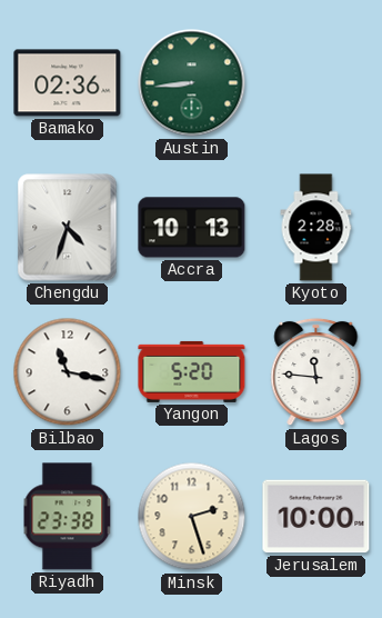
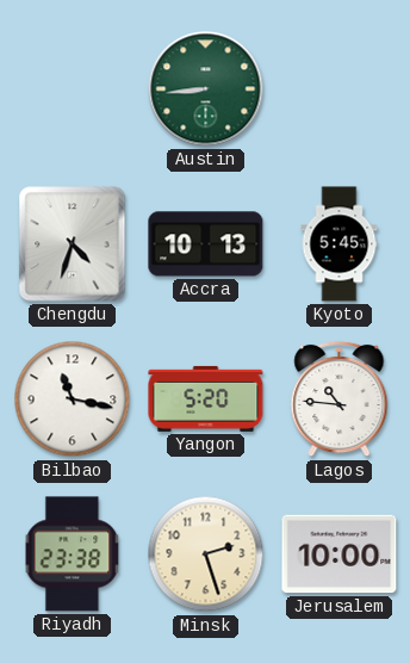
Bamako: 02:36 -> none
Kyoto: 2:28 -> 5:45
Lagos: 11:46 -> 10:46
